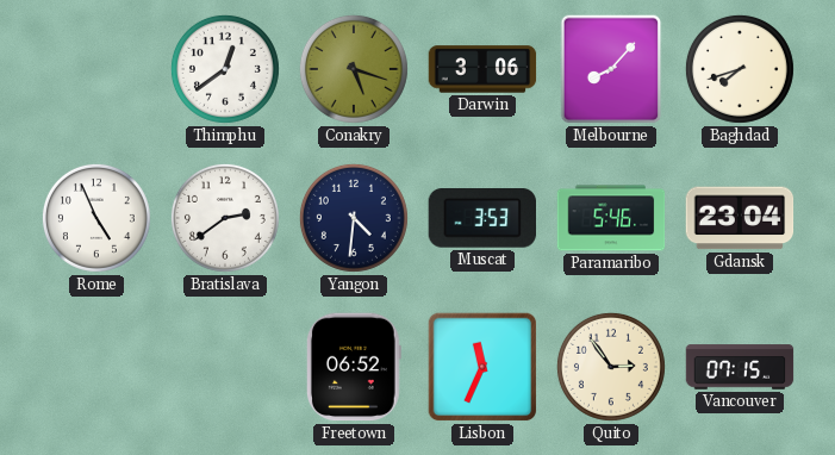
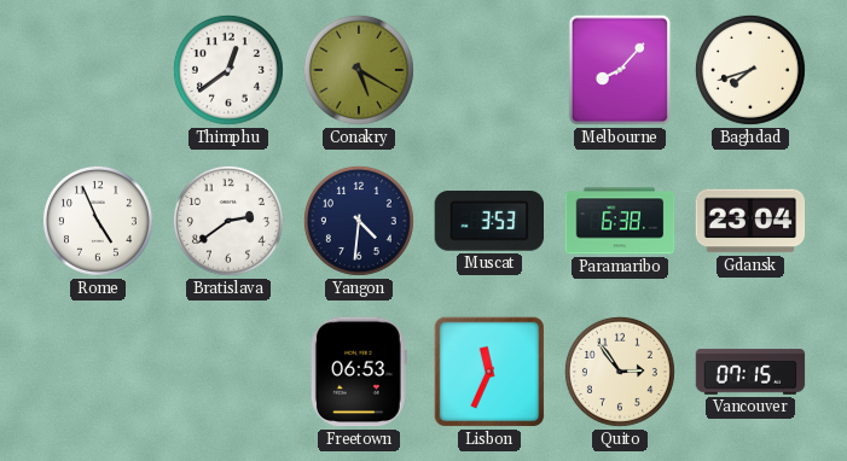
Conakry: 5:18 -> 5:20
Darwin: 3:06 -> none
Paramaribo: 5:46 -> 6:38
Freetown: 06:52 -> 06:53
